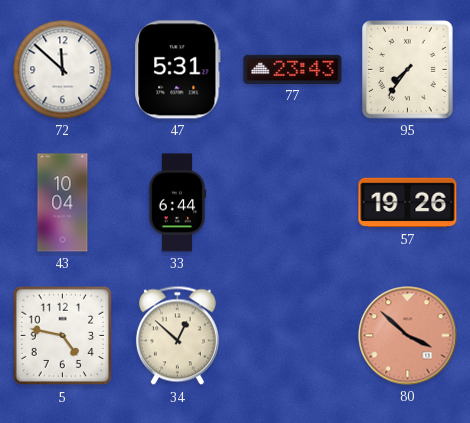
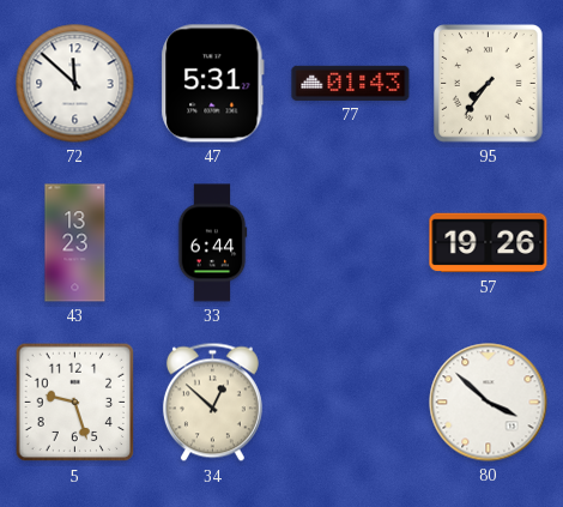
77: 23:43 -> 01:43
43: 10:04 -> 13:23
5: 4:47 -> 9:27
80 dial: salmon -> white
